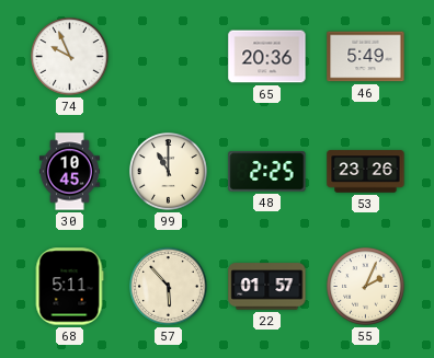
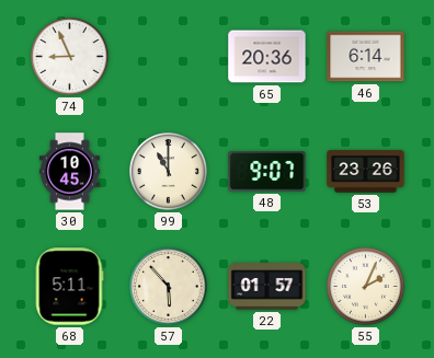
74: 9:56 -> 8:56
46: 5:49 -> 6:14
48: 2:25 -> 9:07
